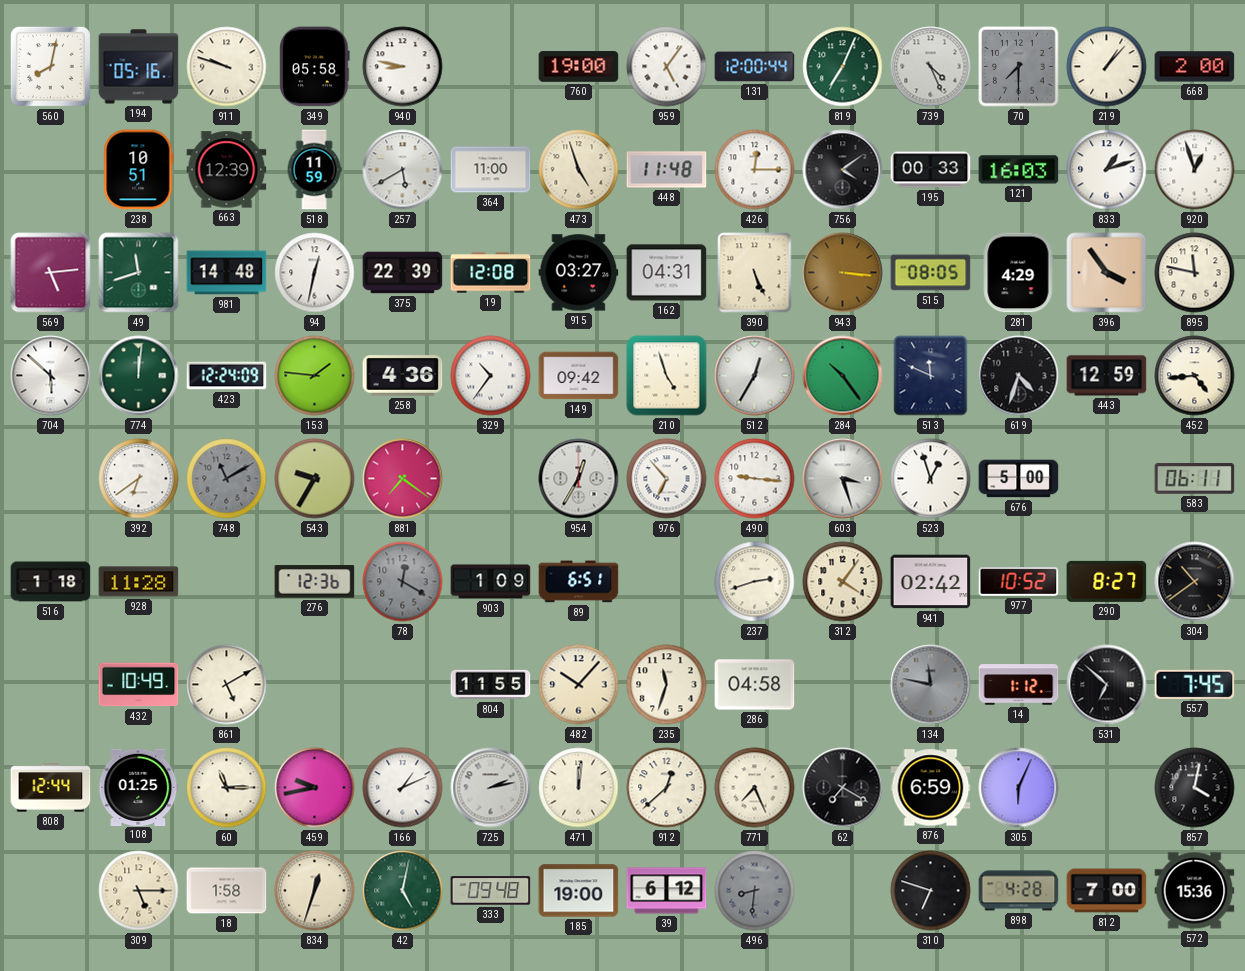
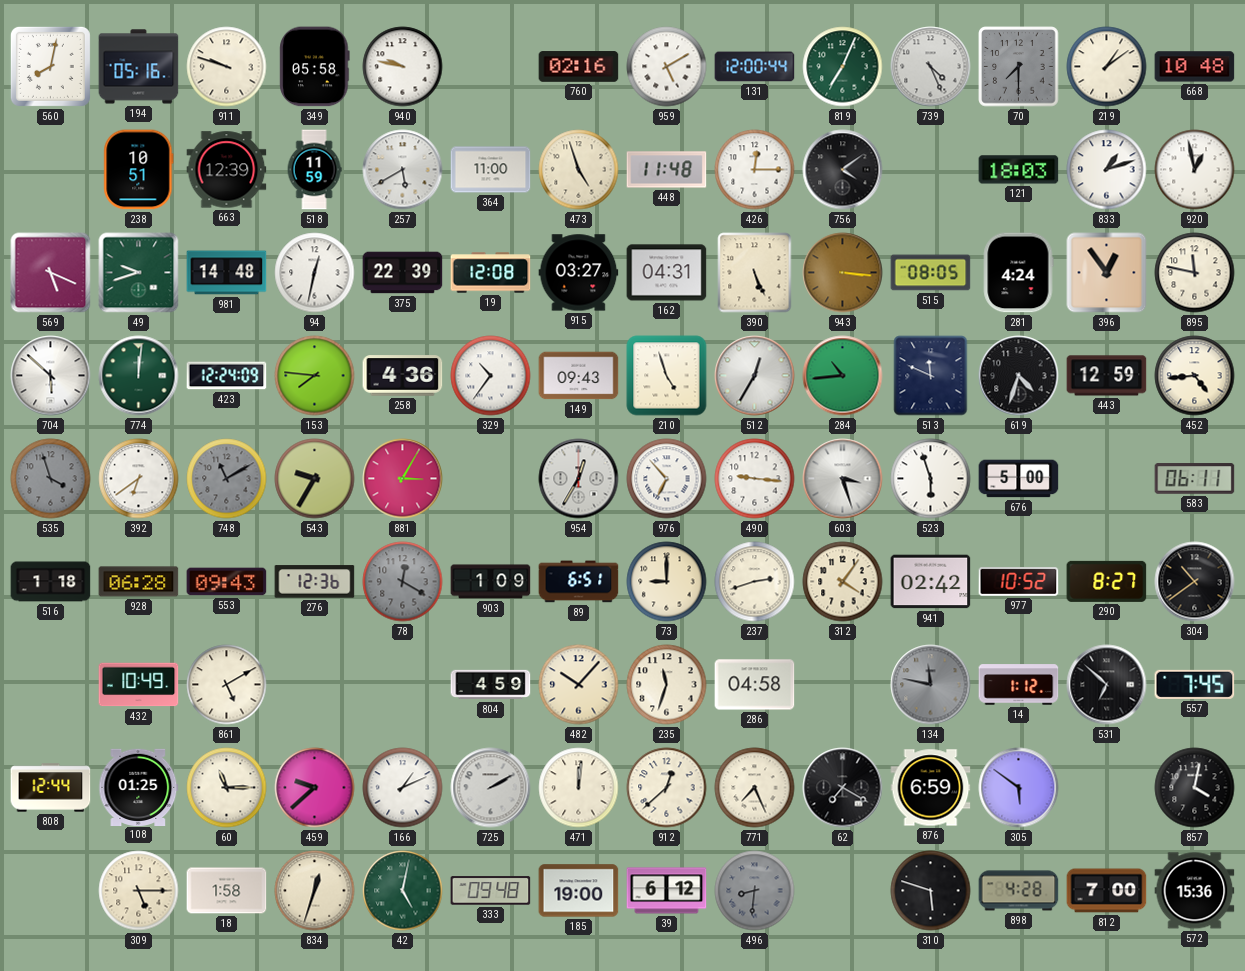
940: 8:47 -> 9:47
760: 19:00 -> 02:16
959: 5:06 -> 5:10
219: 1:07 -> 1:09
668: 2:00 -> 10:48
195: 00:33 -> none
121: 16:03 -> 18:03
920: 12:57 -> 12:58
569: 5:14 -> 5:19
49: 11:42 -> 9:42
281: 4:29 -> 4:24
396: 3:54 -> 12:54
153: 1:46 -> 7:46
149: 09:42 -> 09:43
284: 10:24 -> 10:44
535: none -> 3:57
881: 7:21 -> 3:05
523: 12:57 -> 5:57
928: 11:28 -> 06:28
553: none -> 09:43
73: none -> 9:00
804: 11:55 -> 4:59
459: 9:43 -> 9:38
725: 2:13 -> 2:10
305: 6:04 -> 5:51
310: 6:48 -> 5:48
